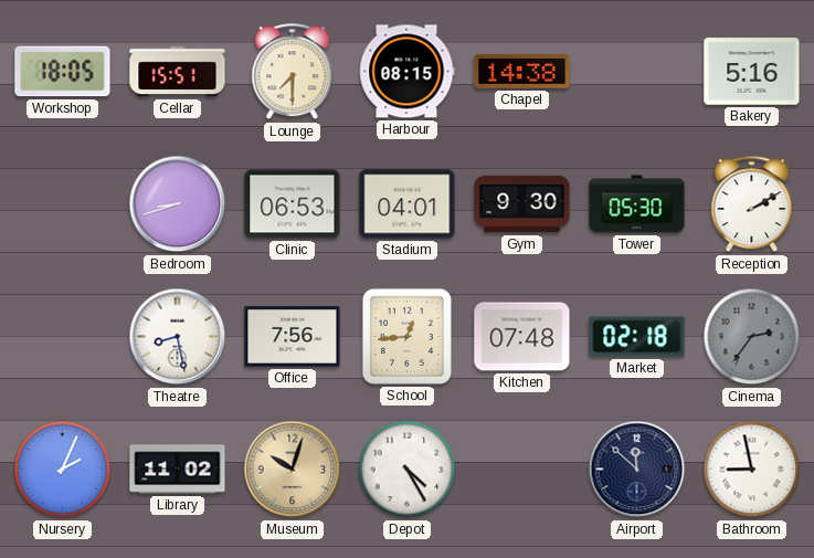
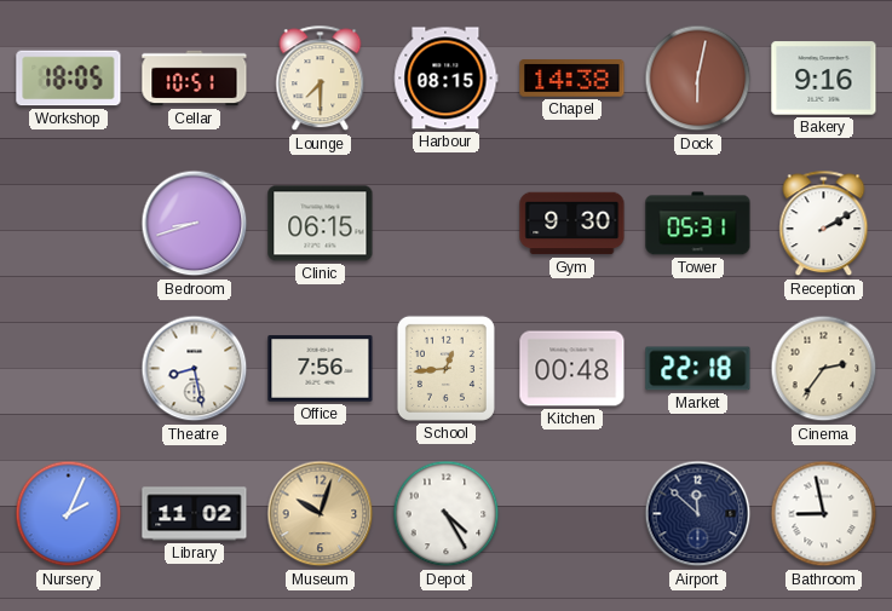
Cellar: 15:51 -> 10:51
Dock: none -> 6:02
Bakery: 5:16 -> 9:16
Clinic: 06:53 -> 06:15
Stadium: 04:01 -> none
Tower: 05:30 -> 05:31
Kitchen: 07:48 -> 00:48
Market: 02:18 -> 22:18
Cinema dial: grey -> cream
